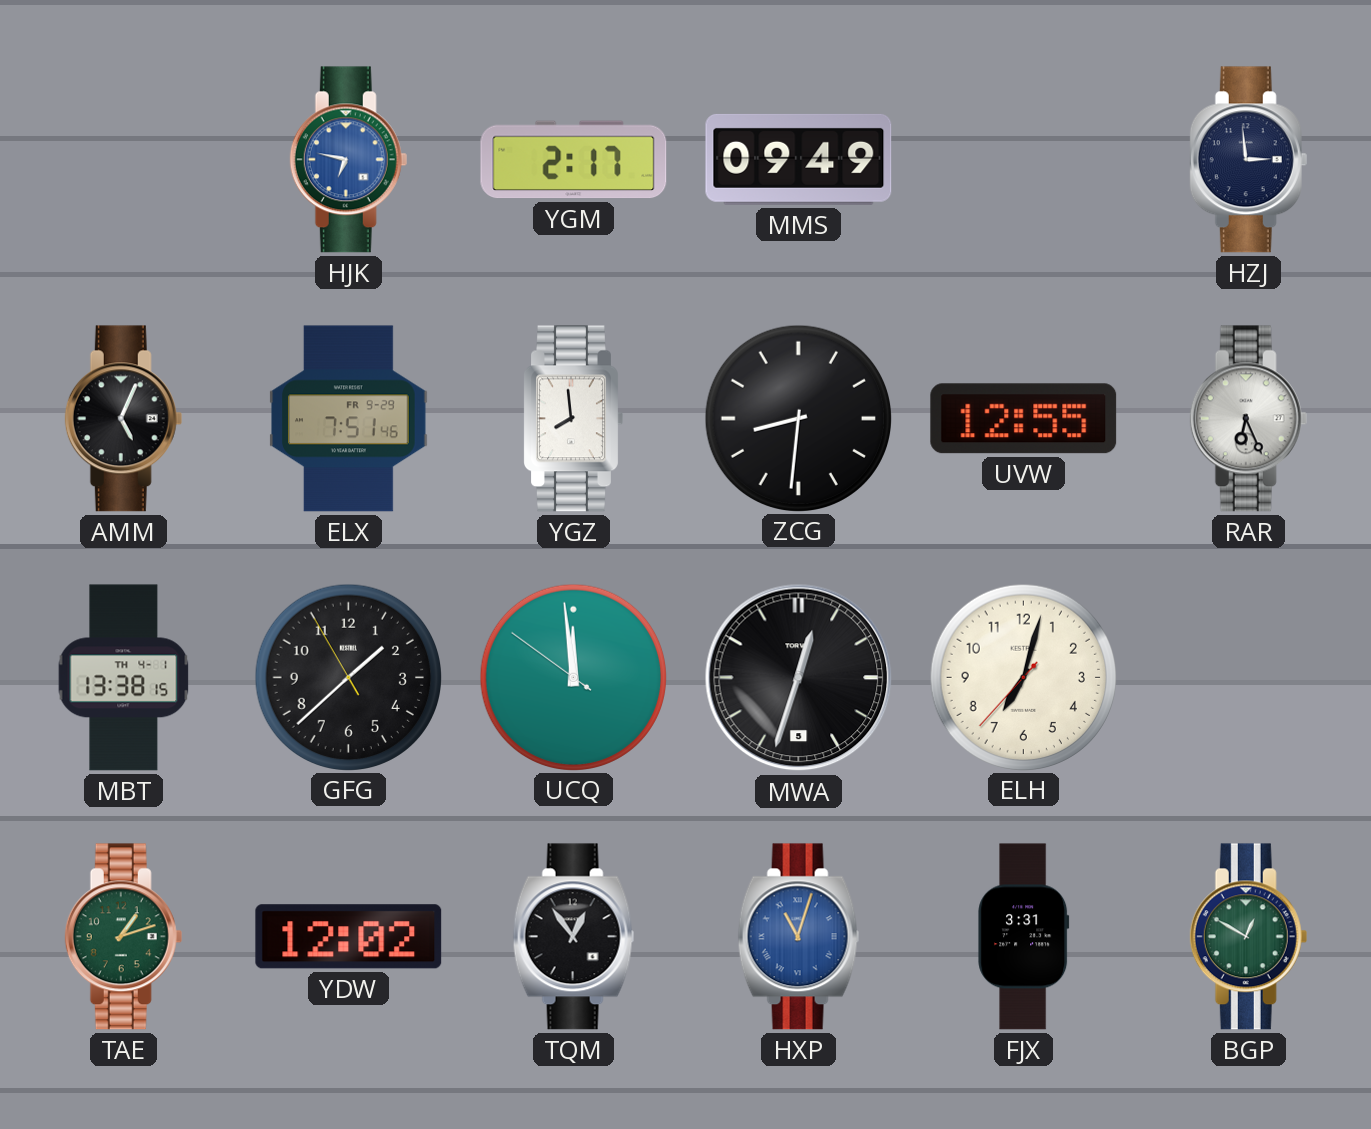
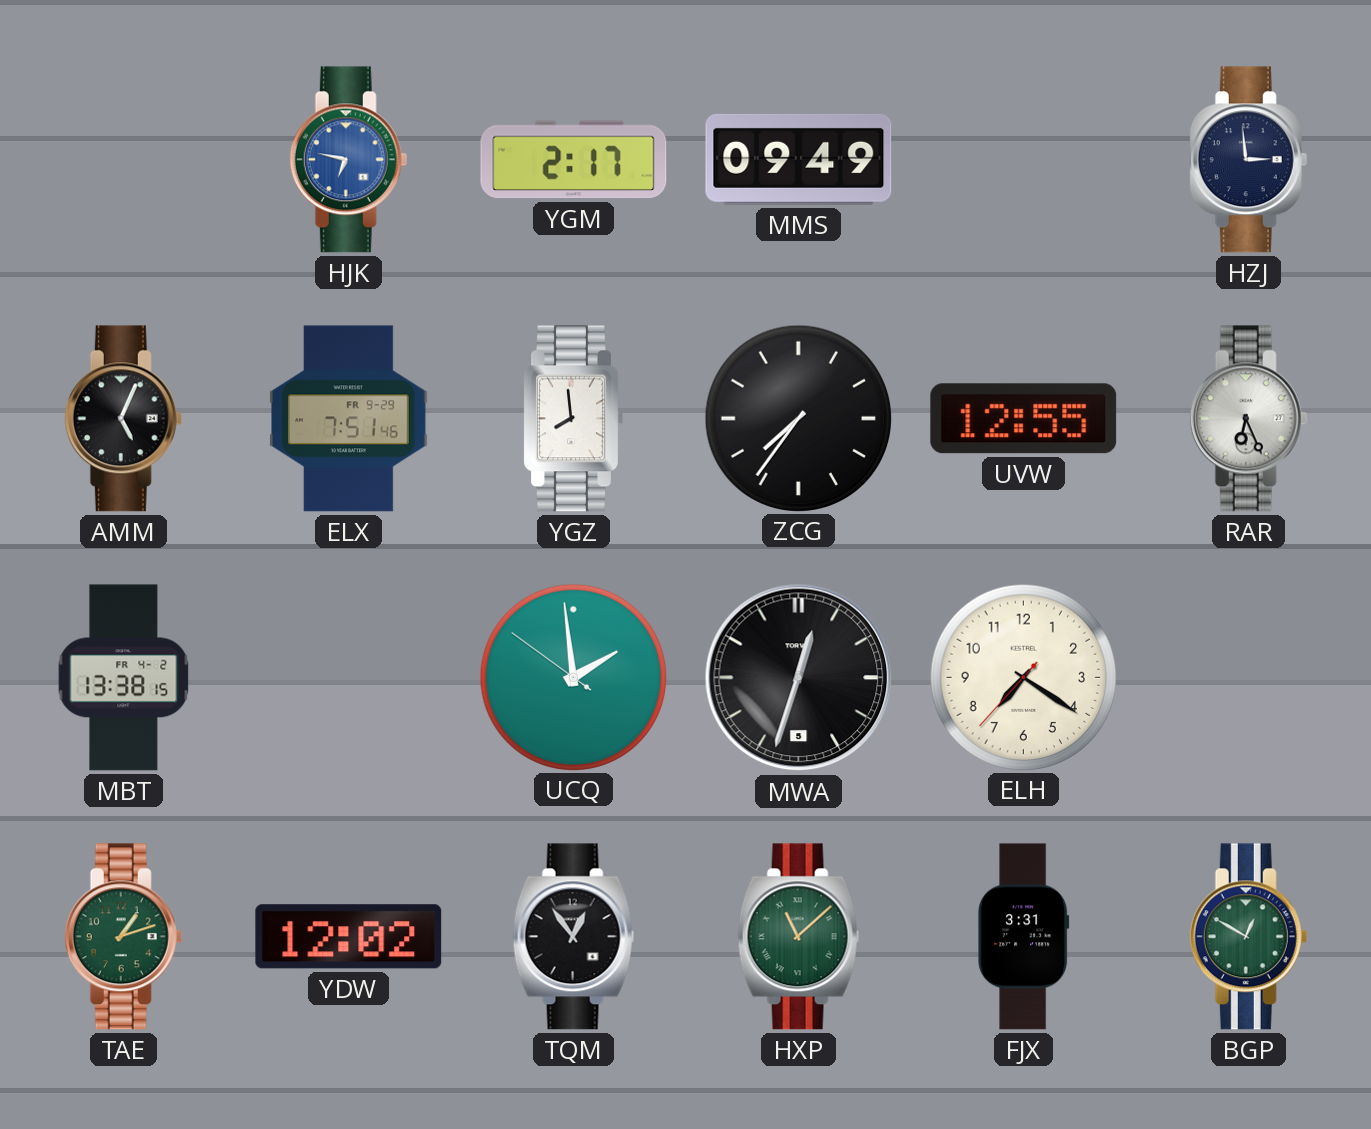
ZCG: 8:31 -> 7:36
MBT date: TH 4-1 -> FR 4-2
GFG: 1:37 -> none
UCQ: 11:58 -> 1:58
ELH: 7:02 -> 7:20
HXP: 11:03 -> 11:08
HXP dial: blue -> green
